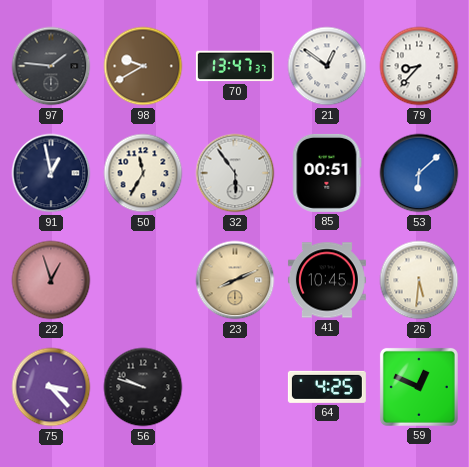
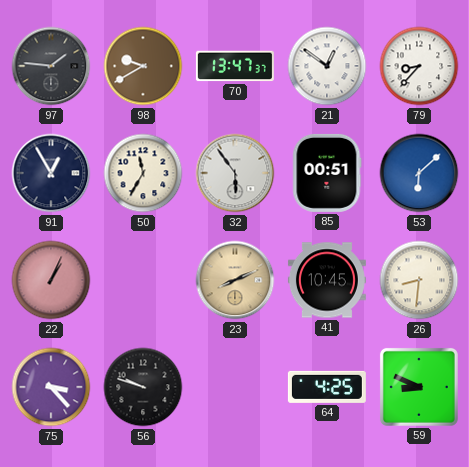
91: 12:58 -> 12:55
22: 12:57 -> 1:04
26: 5:31 -> 8:31
59: 12:49 -> 8:49
